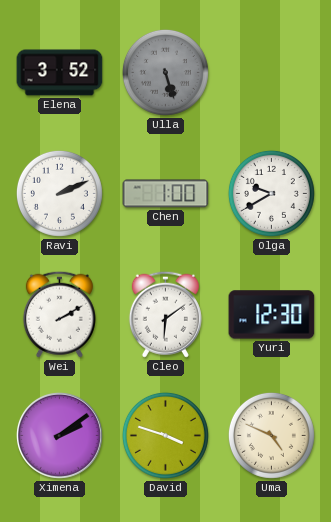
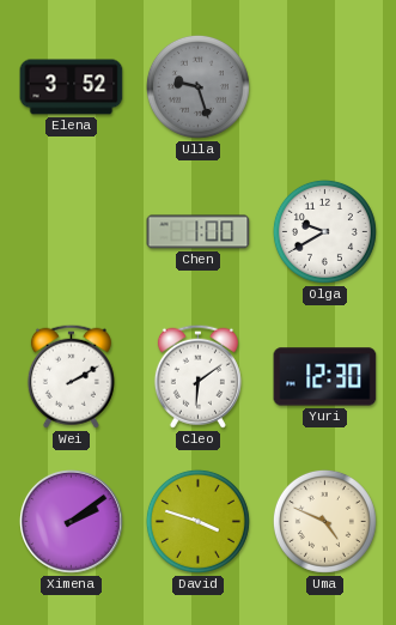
Ulla: 5:27 -> 9:27
Ravi: 2:11 -> none
